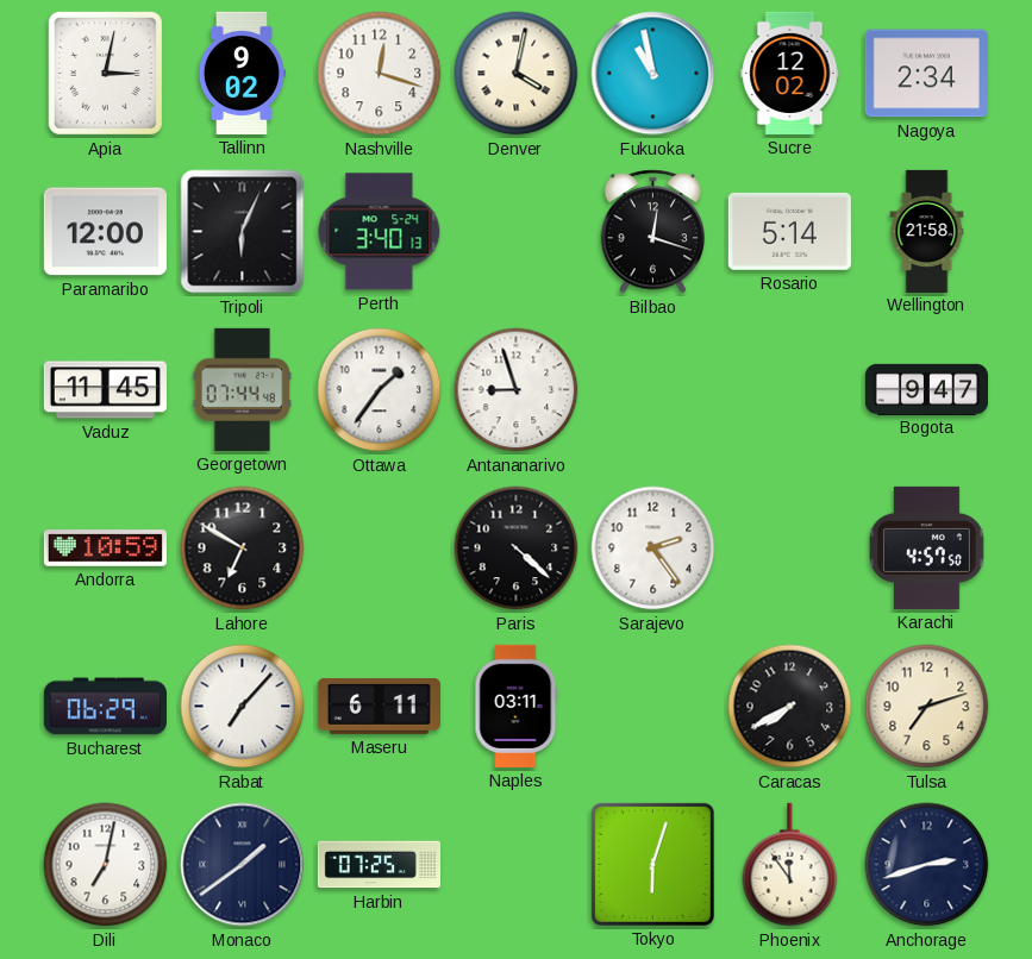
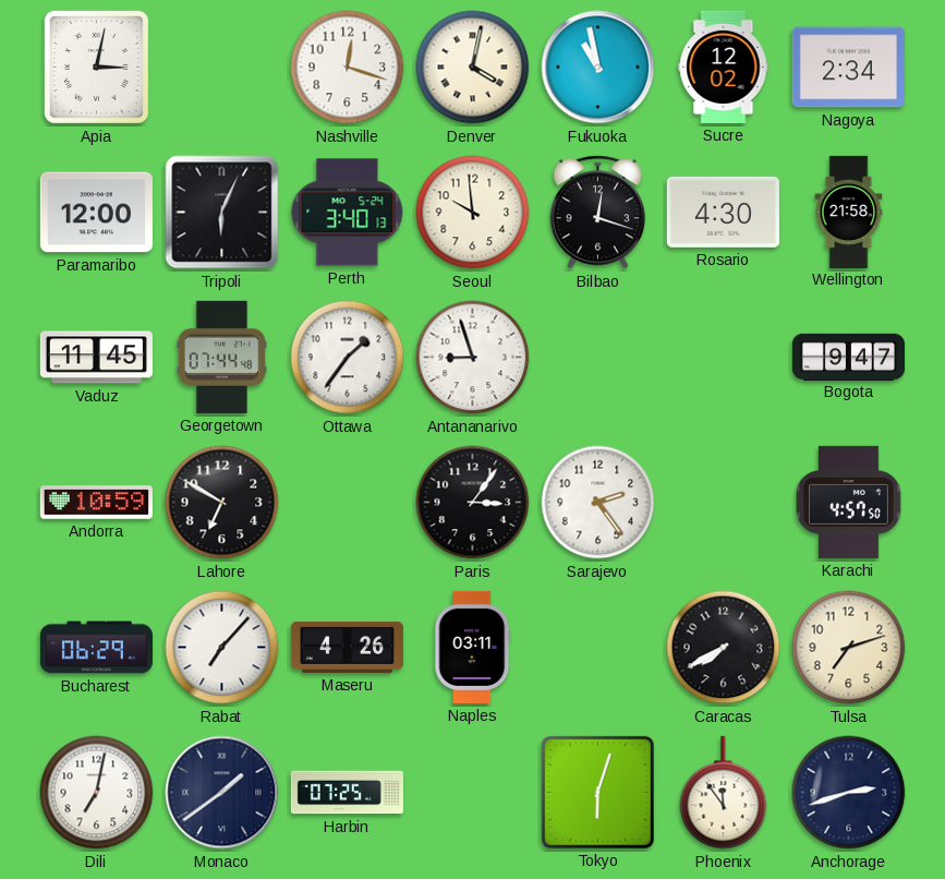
Tallinn: 9:02 -> none
Seoul: none -> 9:59
Rosario: 5:14 -> 4:30
Paris: 4:22 -> 3:06
Maseru: 6:11 -> 4:26
